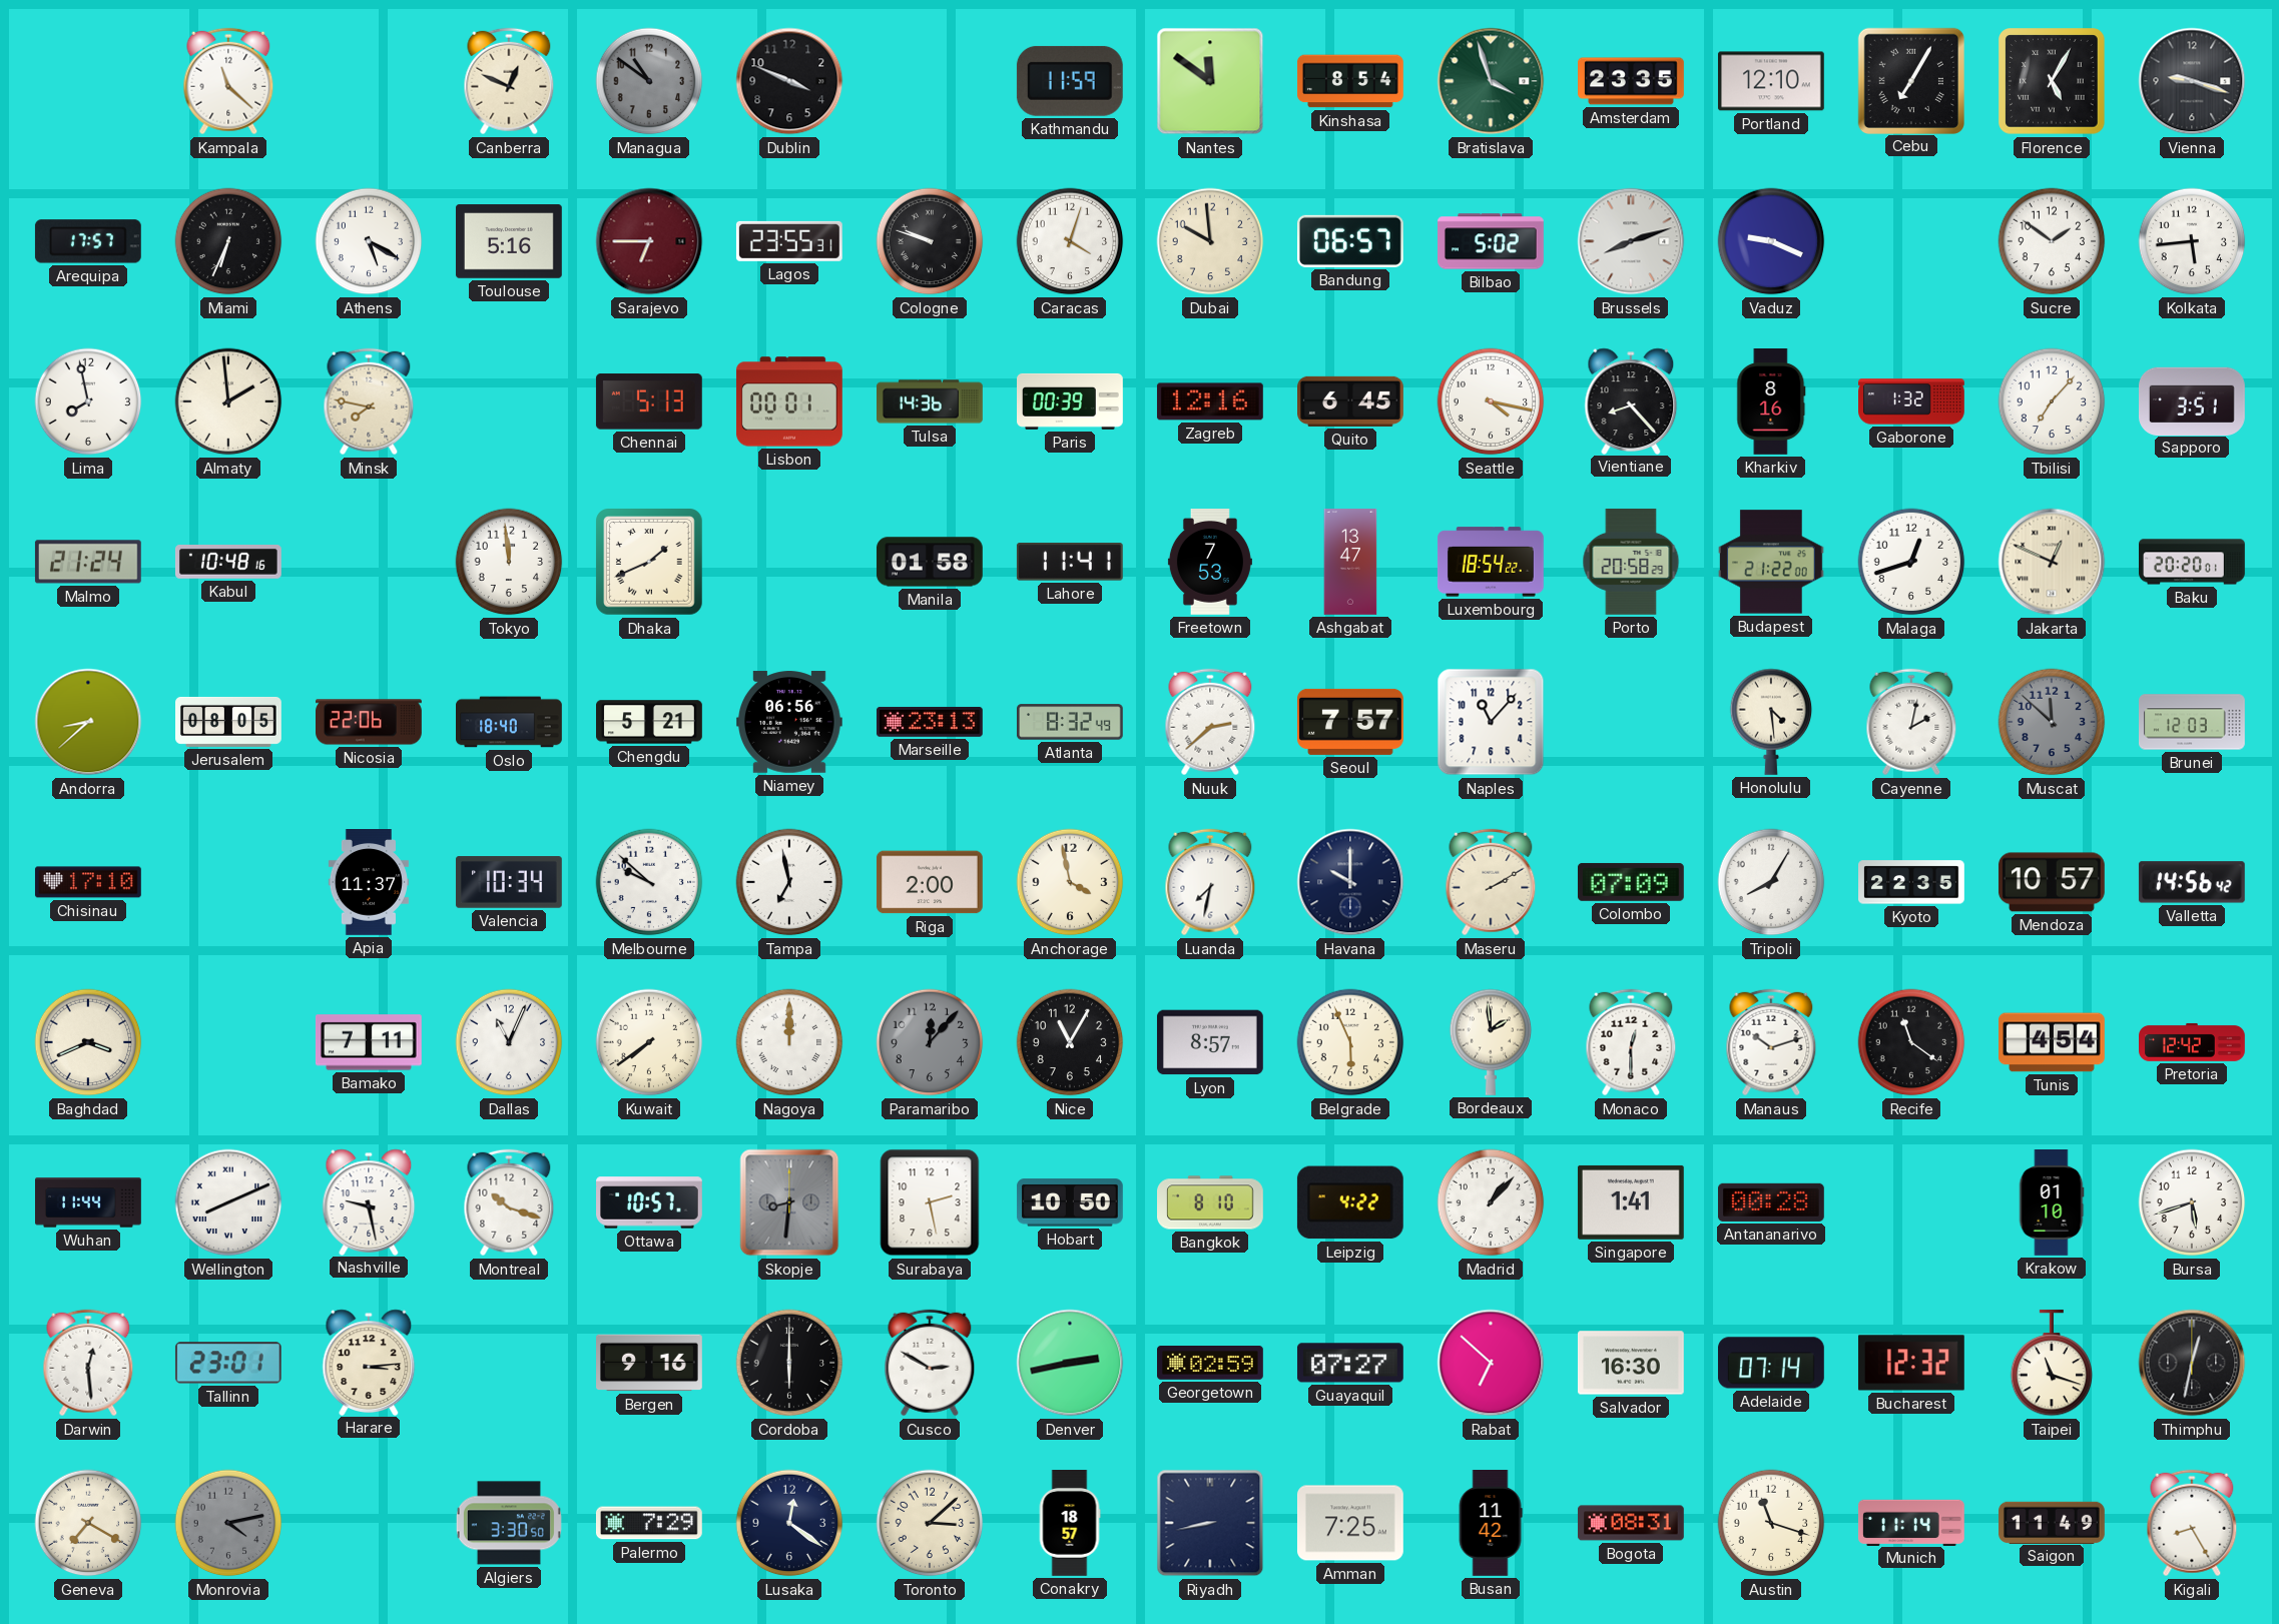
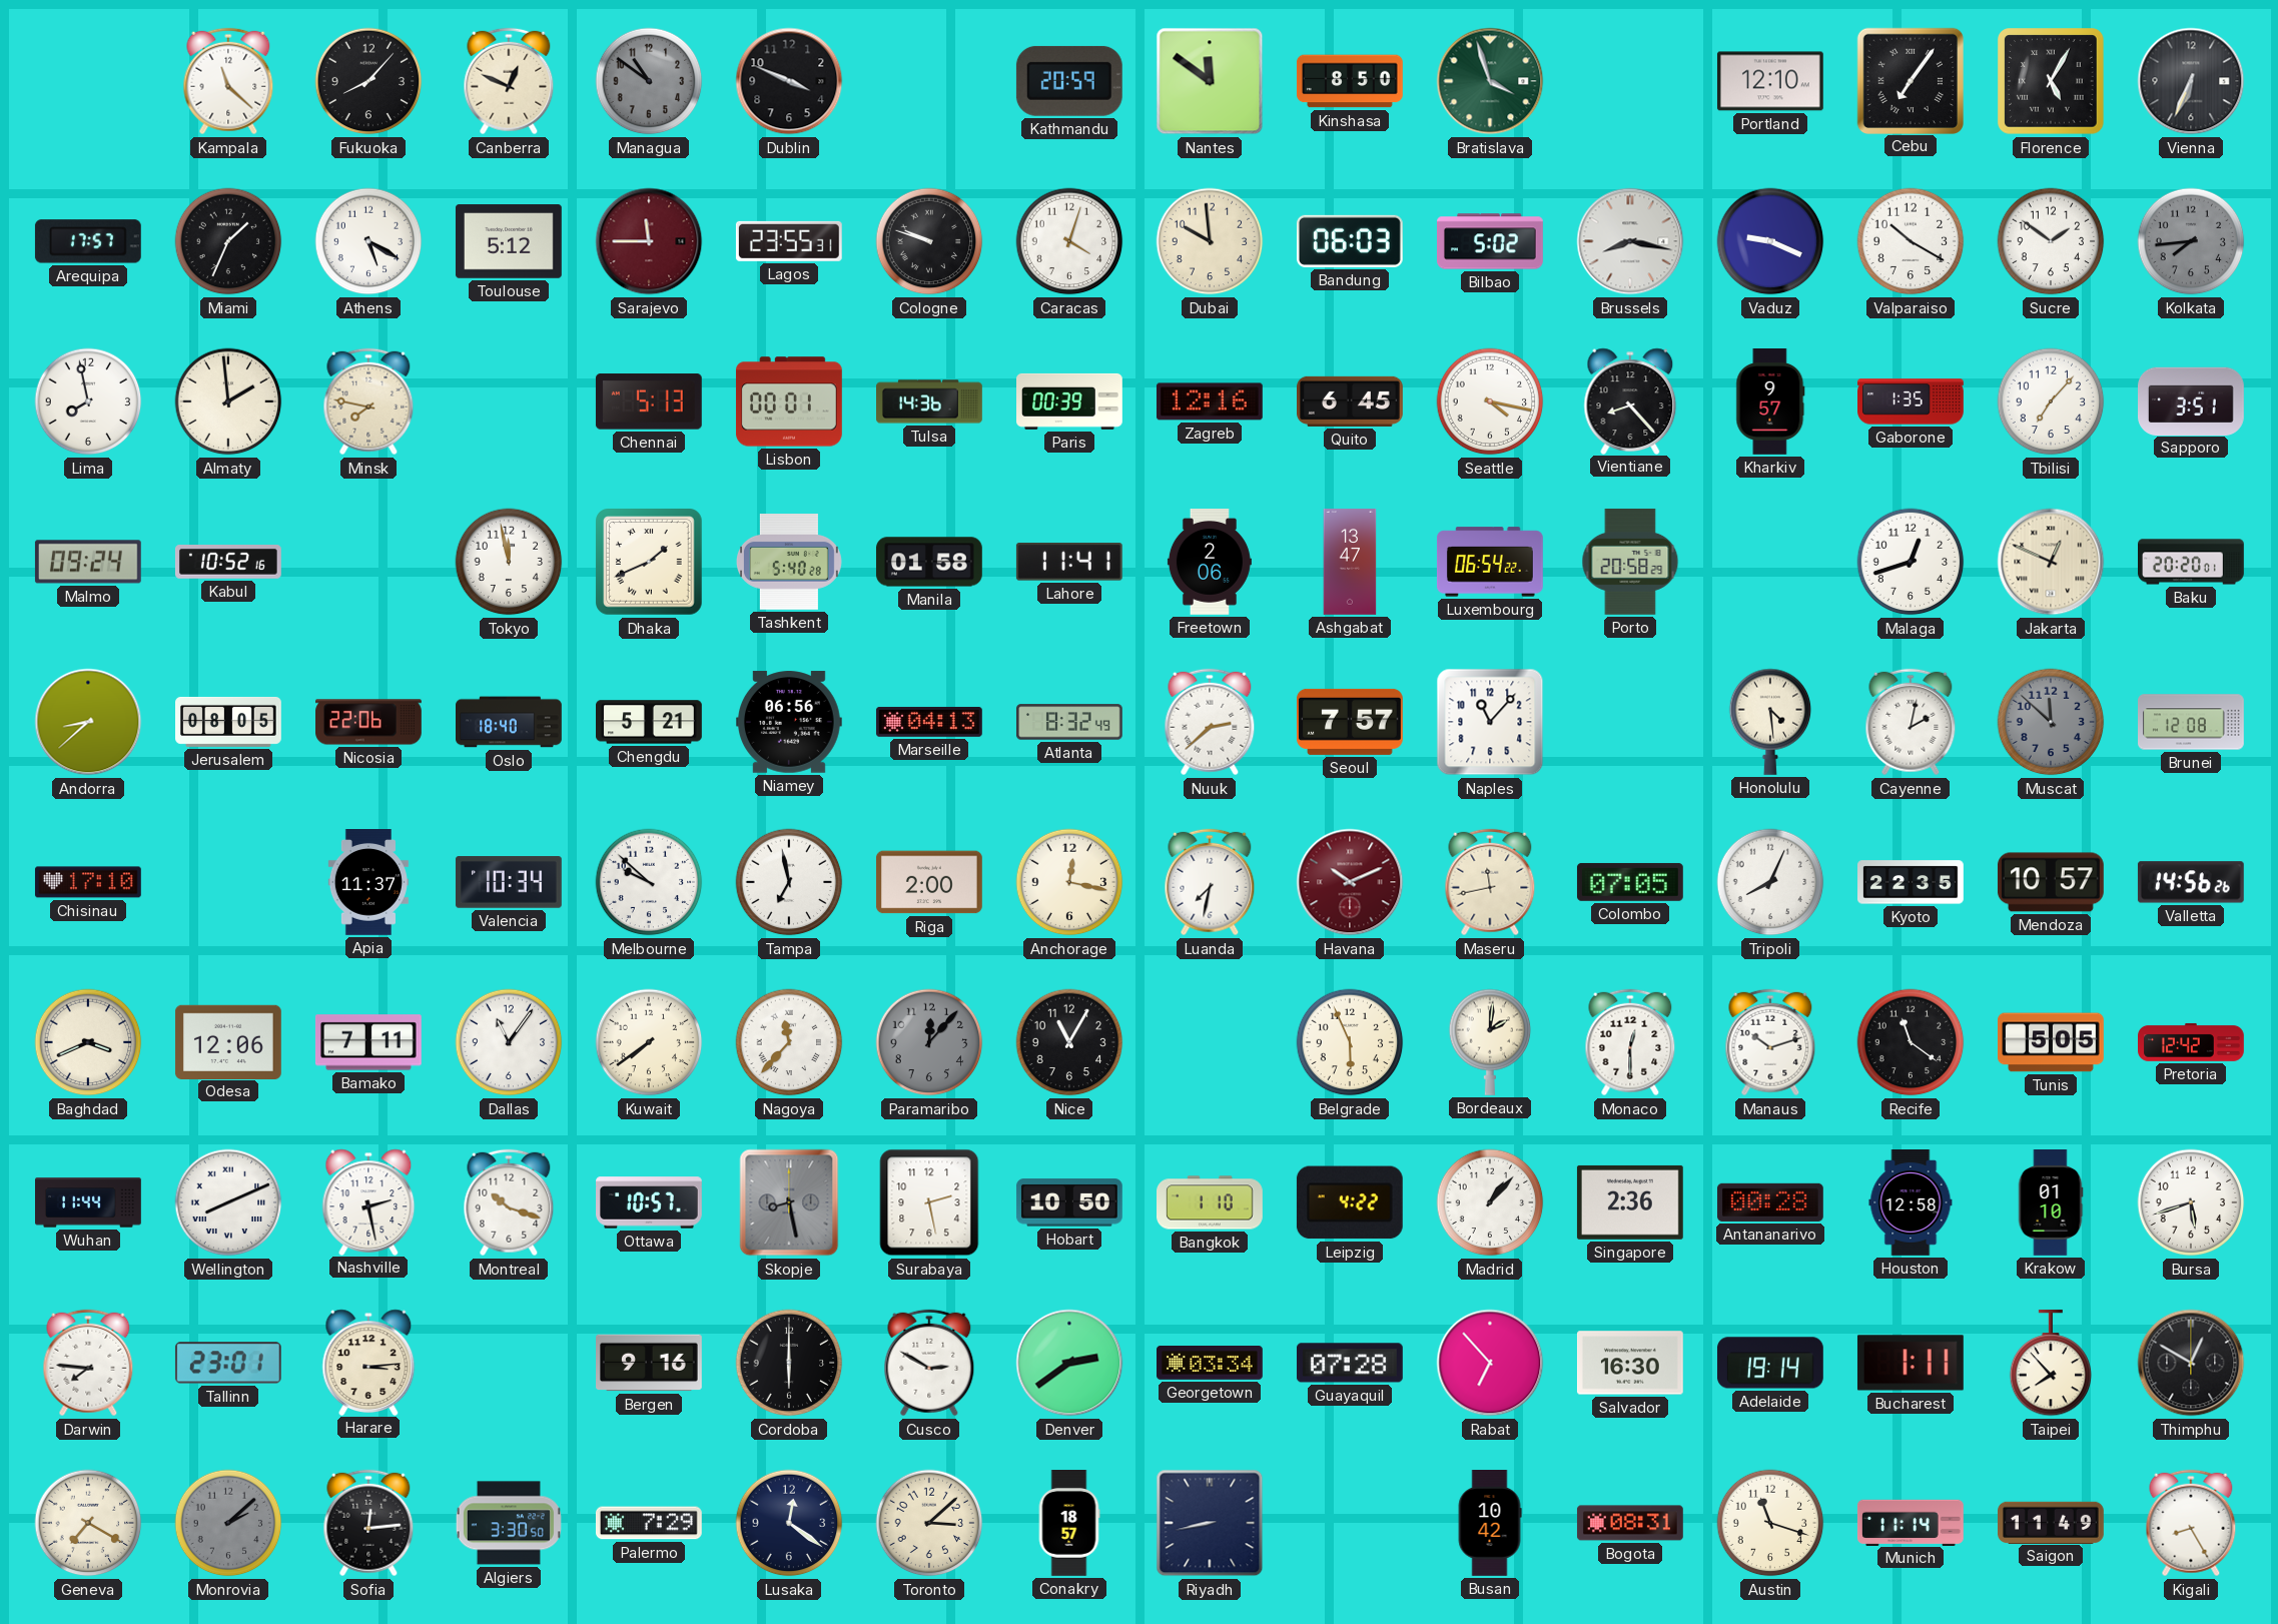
Fukuoka: none -> 8:07
Kathmandu: 11:59 -> 20:59
Kinshasa: 8:54 -> 8:50
Amsterdam: 23:35 -> none
Cebu: 7:05 -> 7:06
Vienna: 9:18 -> 6:34
Miami: 6:34 -> 1:34
Toulouse: 5:16 -> 5:12
Sarajevo: 6:45 -> 11:45
Bandung: 06:57 -> 06:03
Brussels: 8:12 -> 8:17
Valparaiso: none -> 10:20
Kolkata: 5:44 -> 7:44
Kolkata dial: white -> grey
Kharkiv: 8:16 -> 9:57
Gaborone: 1:32 -> 1:35
Malmo: 21:24 -> 09:24
Kabul: 10:48 -> 10:52
Tokyo: 11:59 -> 11:58
Tashkent: none -> 5:40
Freetown: 7:53 -> 2:06
Luxembourg: 18:54 -> 06:54
Budapest: 21:22 -> none
Marseille: 23:13 -> 04:13
Brunei: 12:03 -> 12:08
Anchorage: 3:58 -> 12:17
Havana: 10:00 -> 10:11
Havana dial: navy -> burgundy
Maseru: 2:10 -> 11:43
Colombo: 07:09 -> 07:05
Tripoli: 8:05 -> 8:04
Valletta: 14:56:42 -> 14:56:26
Odesa: none -> 12:06
Dallas: 11:04 -> 11:06
Nagoya: 12:00 -> 11:37
Lyon: 8:57 -> none
Bordeaux: 1:59 -> 2:01
Tunis: 4:54 -> 5:05
Nashville: 9:28 -> 2:28
Skopje: 8:31 -> 8:28
Bangkok: 8:10 -> 1:10
Singapore: 1:41 -> 2:36
Houston: none -> 12:58
Darwin: 12:29 -> 7:46
Denver: 2:43 -> 2:39
Georgetown: 02:59 -> 03:34
Guayaquil: 07:27 -> 07:28
Rabat: 6:52 -> 6:53
Adelaide: 07:14 -> 19:14
Bucharest: 12:32 -> 1:11
Taipei: 11:18 -> 7:53
Thimphu: 12:32 -> 12:50
Monrovia: 4:13 -> 2:08
Sofia: none -> 12:14
Amman: 7:25 -> none
Busan: 11:42 -> 10:42
